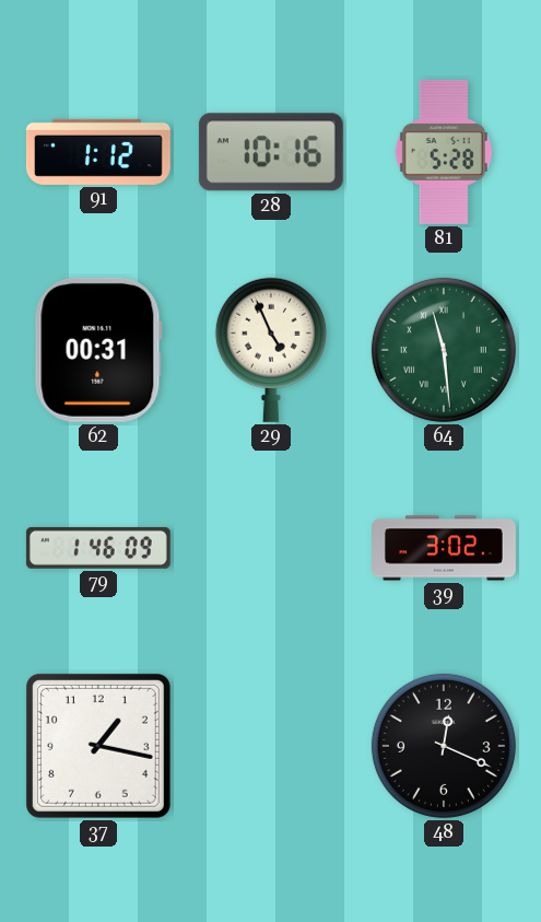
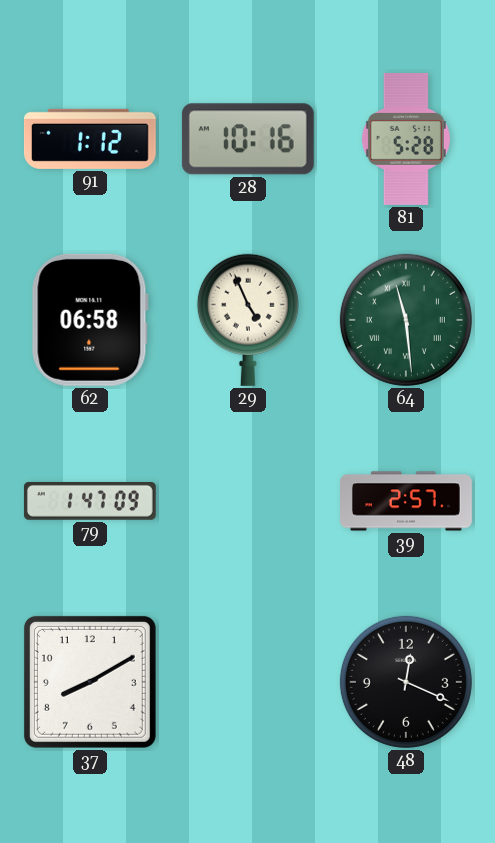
62: 00:31 -> 06:58
79: 1:46 -> 1:47
39: 3:02 -> 2:57
37: 1:17 -> 8:10
